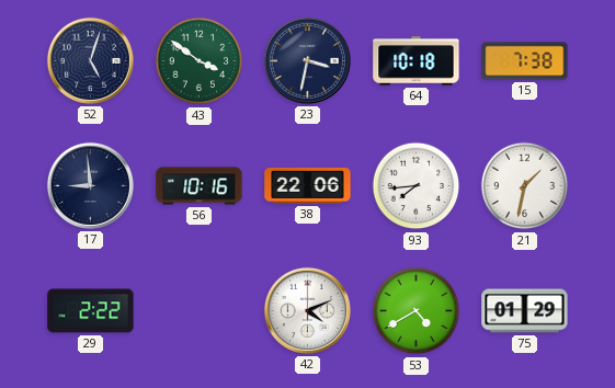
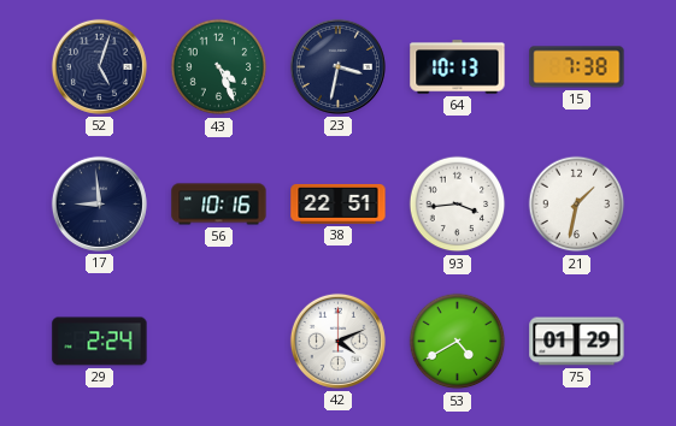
43: 3:51 -> 4:26
64: 10:18 -> 10:13
38: 22:06 -> 22:51
93: 7:44 -> 3:44
29: 2:22 -> 2:24
